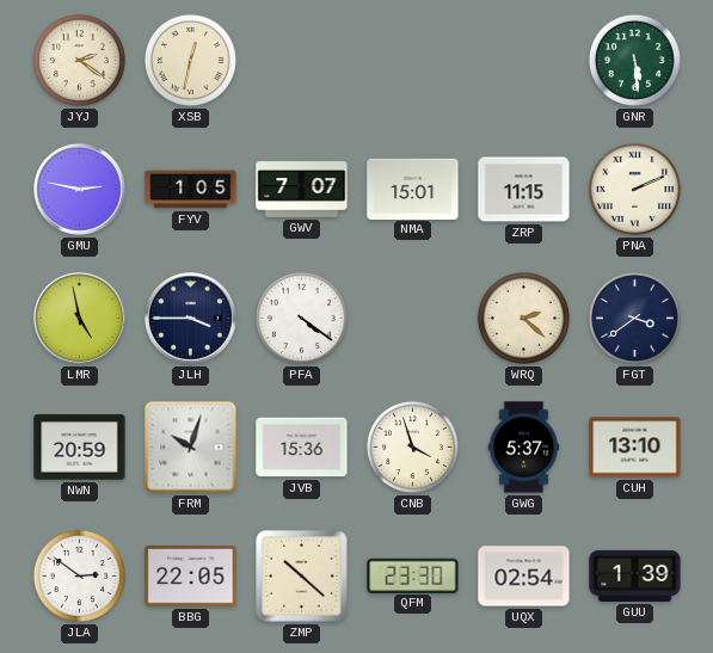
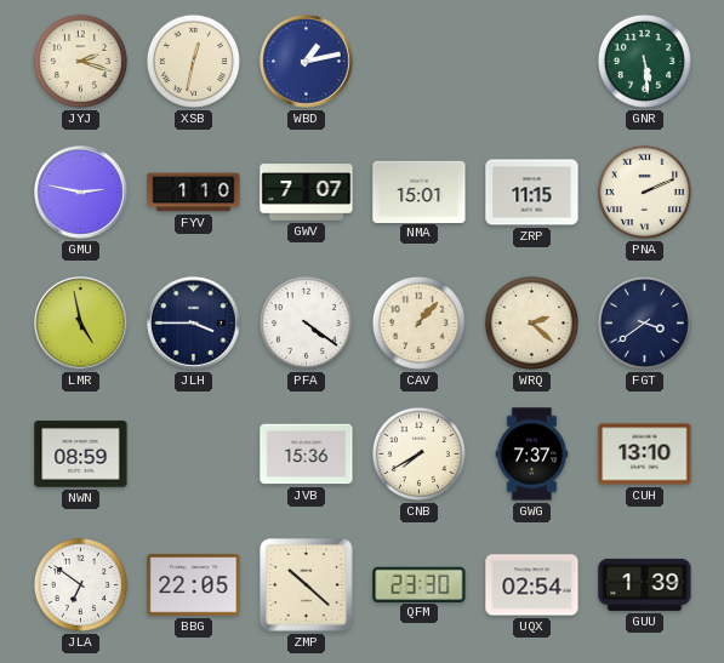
JYJ: 2:21 -> 2:18
WBD: none -> 1:13
FYV: 1:05 -> 1:10
CAV: none -> 1:07
NWN: 20:59 -> 08:59
FRM: 10:03 -> none
CNB: 3:57 -> 7:40
GWG: 5:37 -> 7:37
JLA: 2:51 -> 6:51
